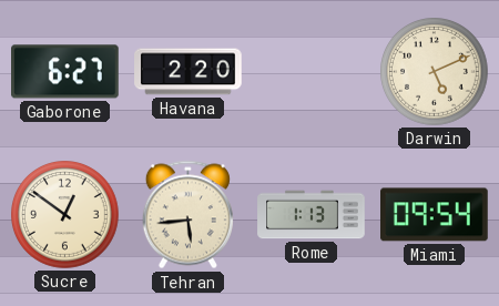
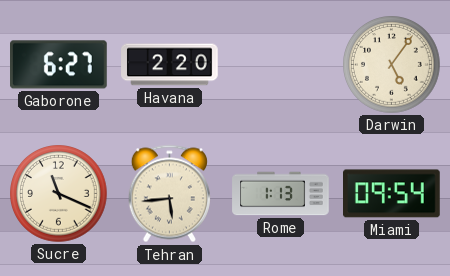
Darwin: 5:11 -> 5:06
Sucre: 12:51 -> 11:19
